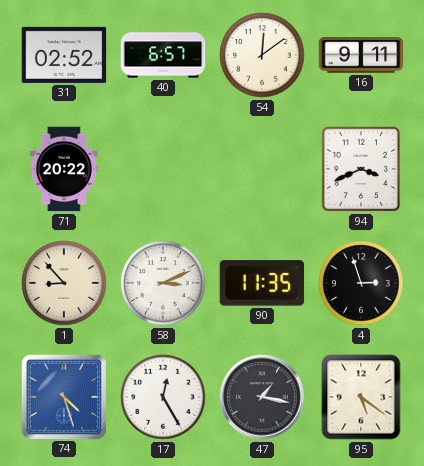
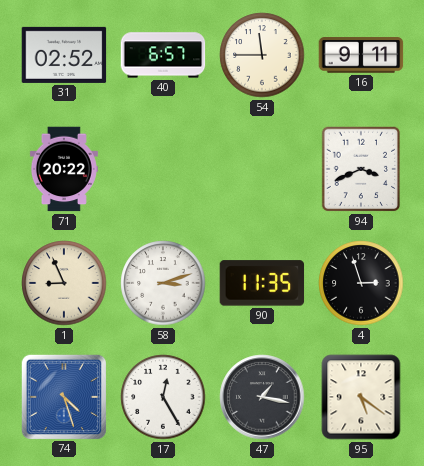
54: 12:09 -> 11:45
1: 8:53 -> 8:56
58: 3:11 -> 3:12
